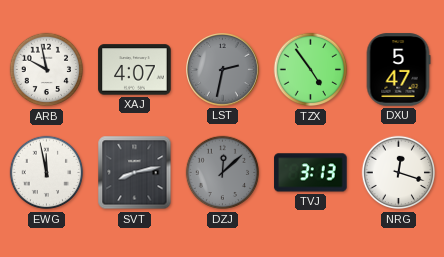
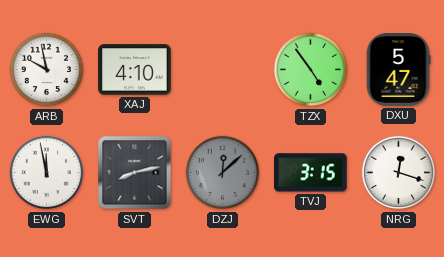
XAJ: 4:07 -> 4:10
LST: 2:32 -> none
TVJ: 3:13 -> 3:15
